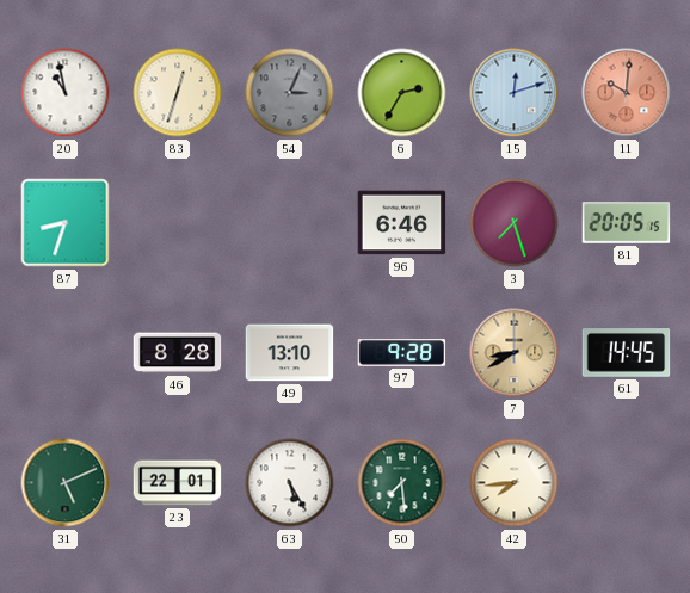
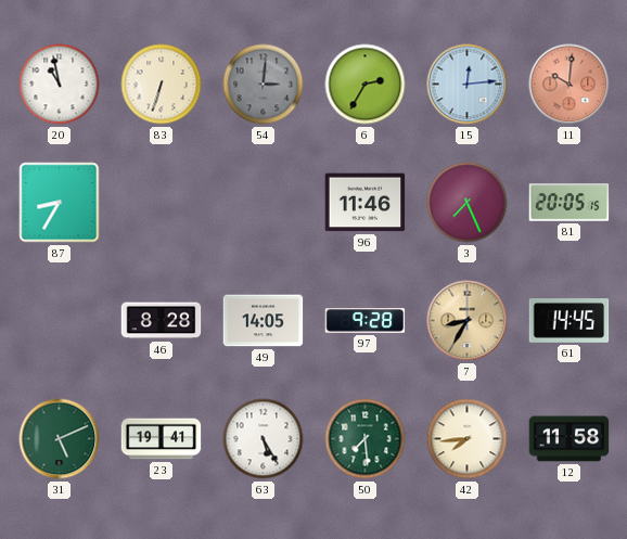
83: 12:33 -> 6:33
54: 3:04 -> 3:01
15: 12:12 -> 12:14
87: 8:33 -> 8:35
96: 6:46 -> 11:46
3: 7:27 -> 7:26
49: 13:10 -> 14:05
7: 8:40 -> 8:35
23: 22:01 -> 19:41
12: none -> 11:58
